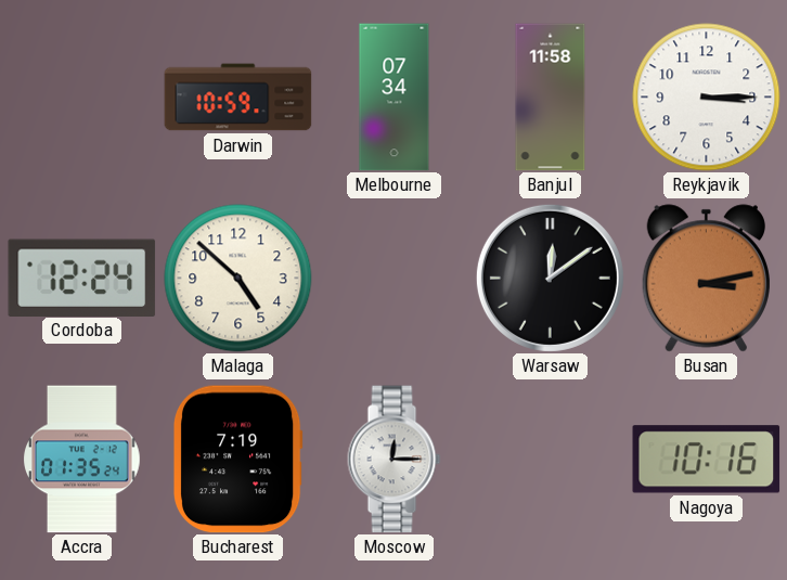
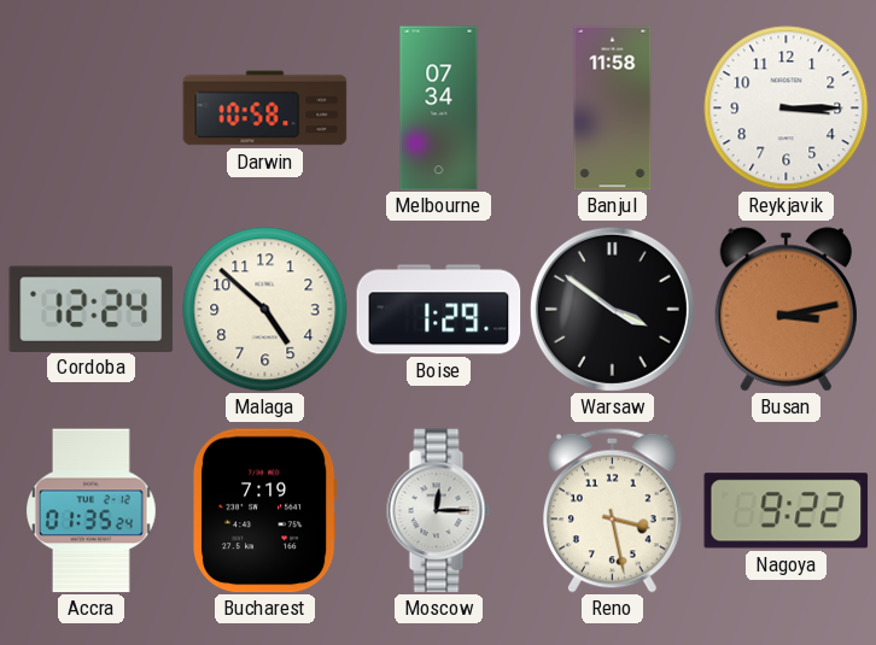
Darwin: 10:59 -> 10:58
Boise: none -> 1:29
Warsaw: 12:09 -> 3:51
Reno: none -> 3:28
Nagoya: 10:16 -> 9:22
